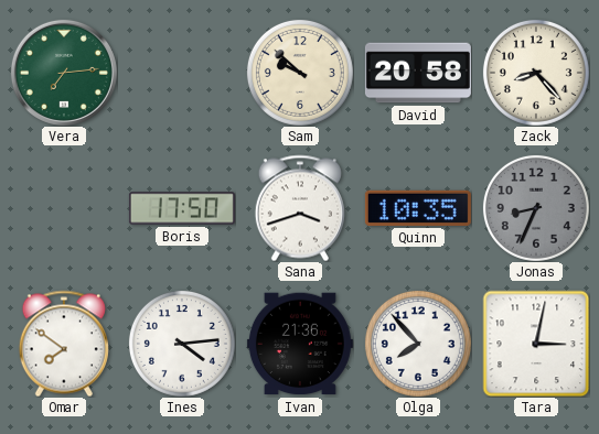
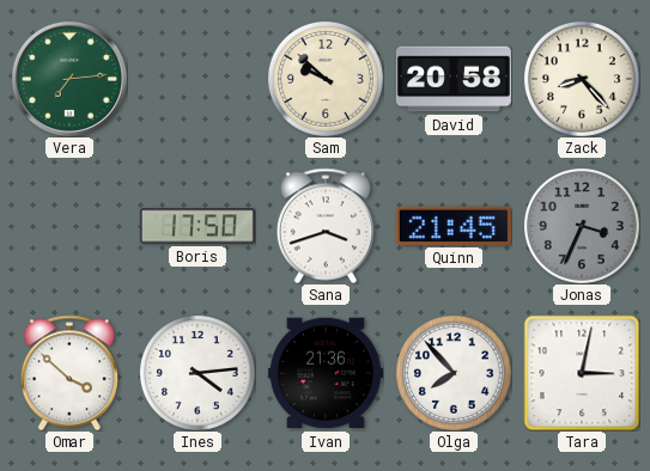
Quinn: 10:35 -> 21:45
Jonas: 8:34 -> 3:34
Omar: 7:51 -> 3:52
